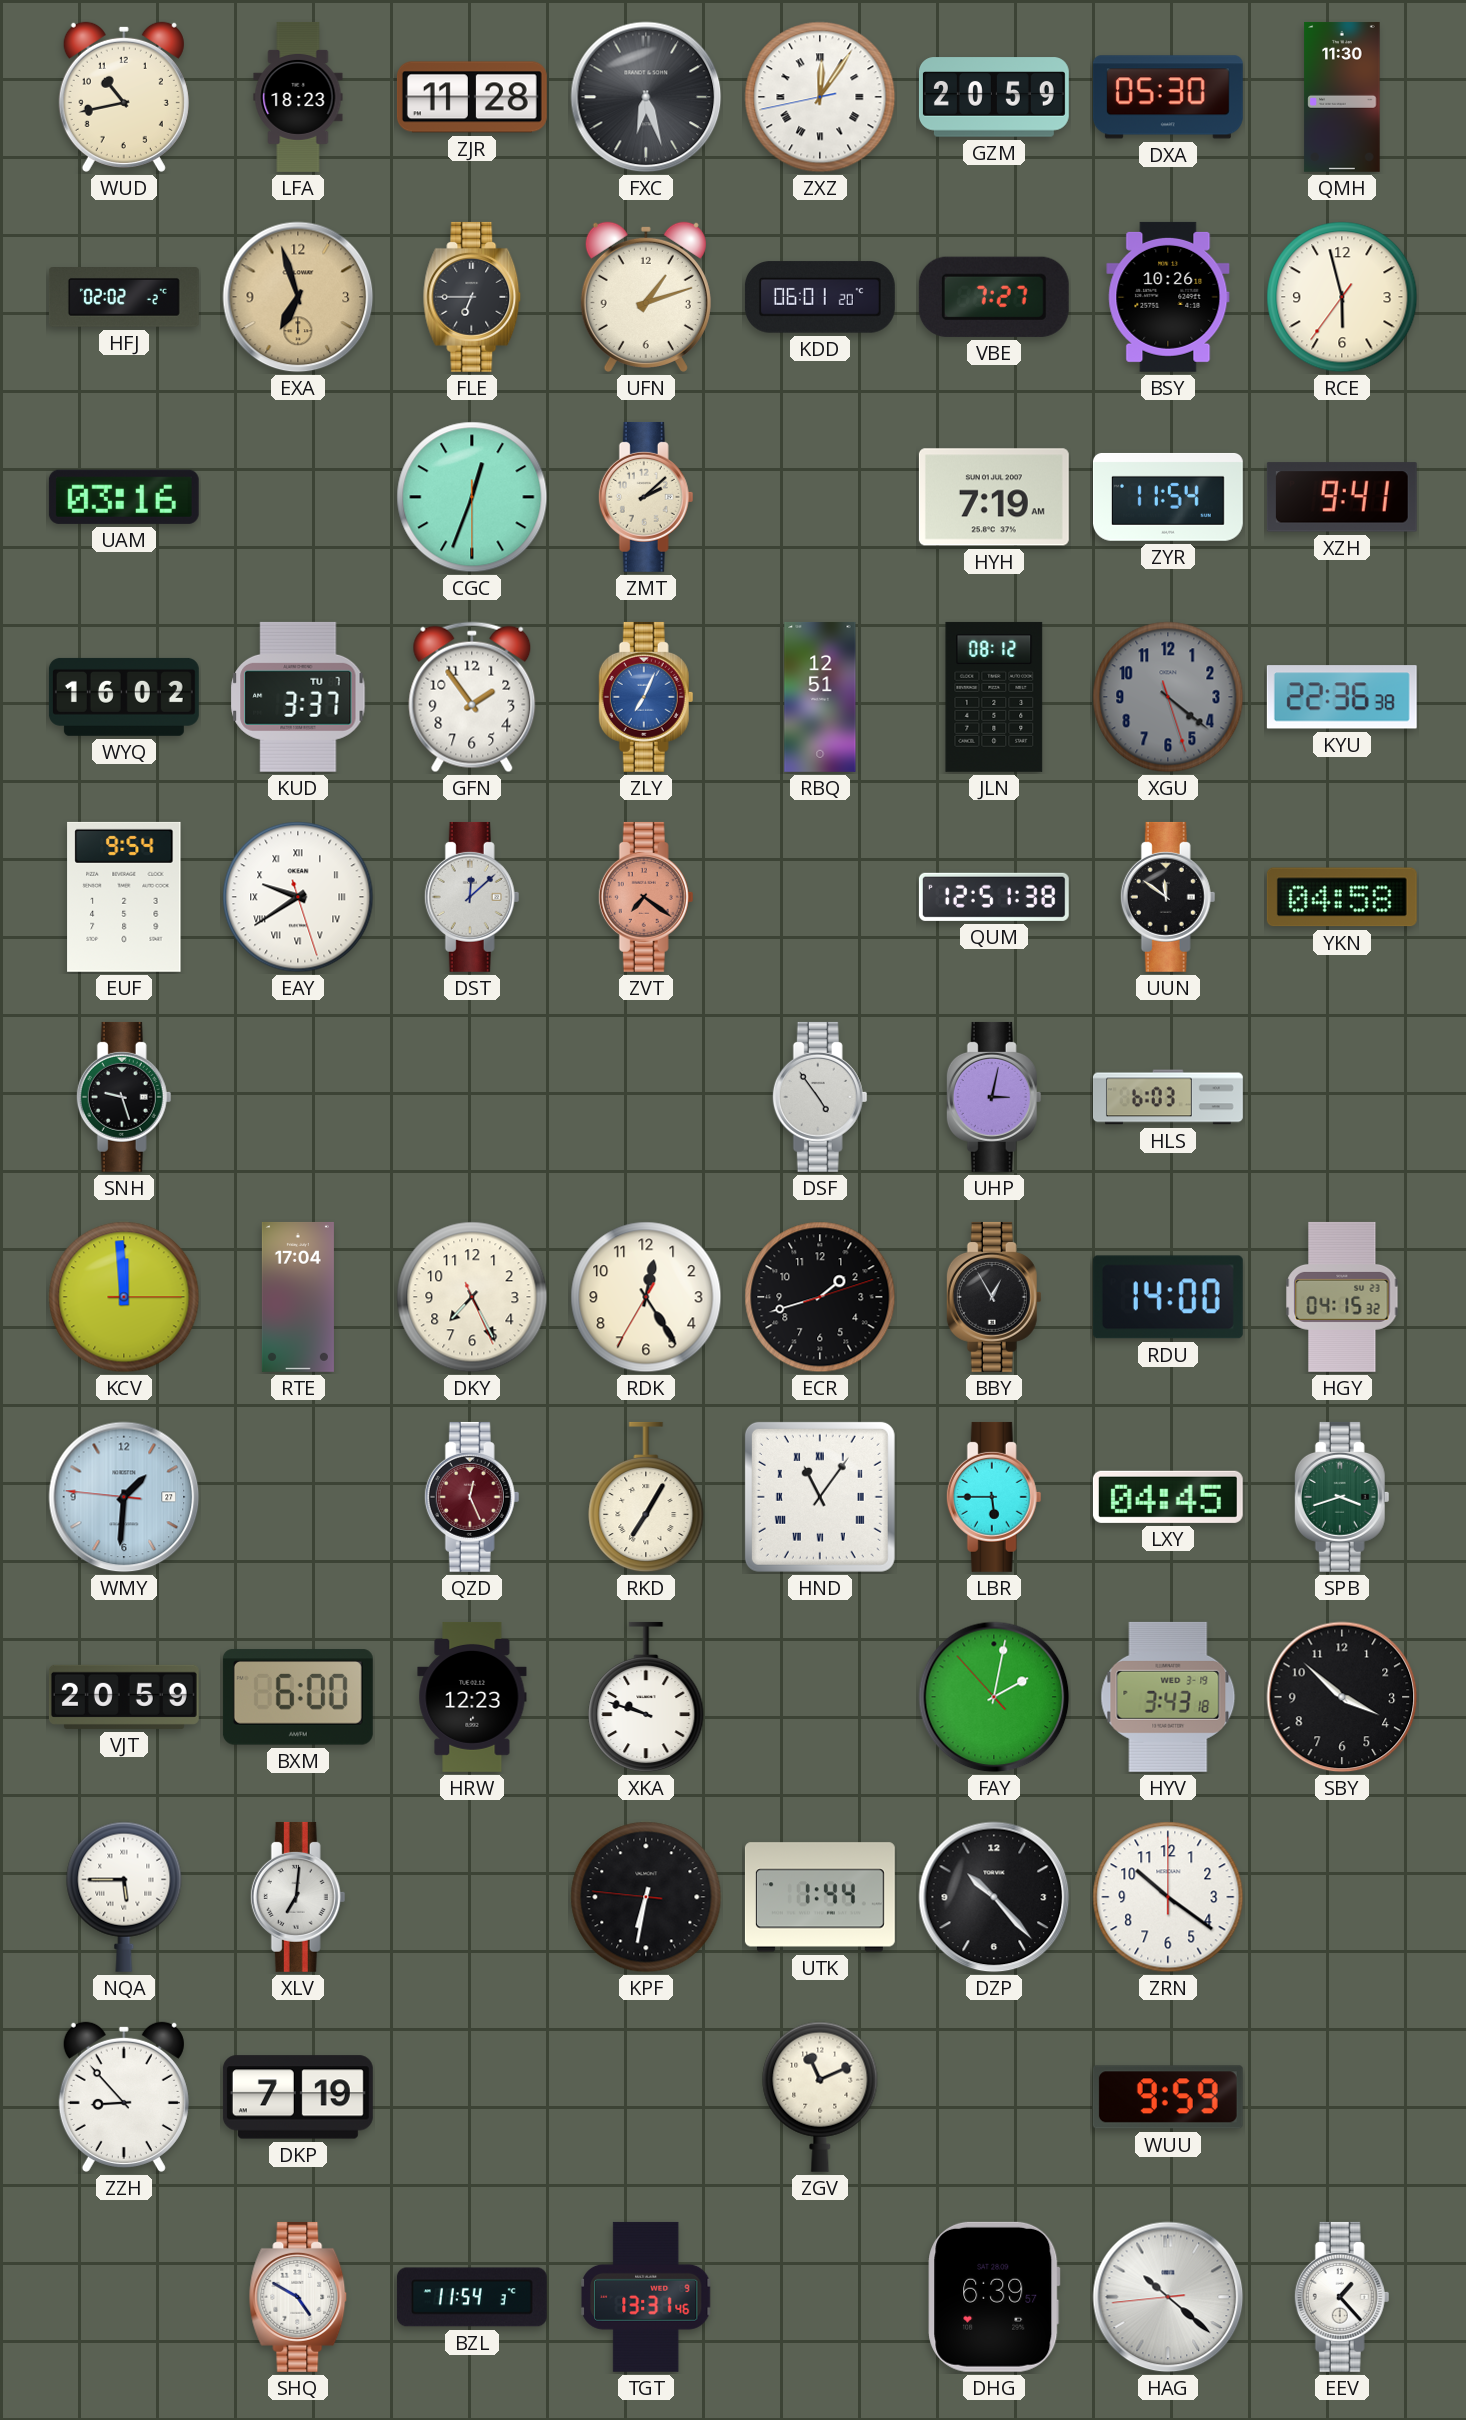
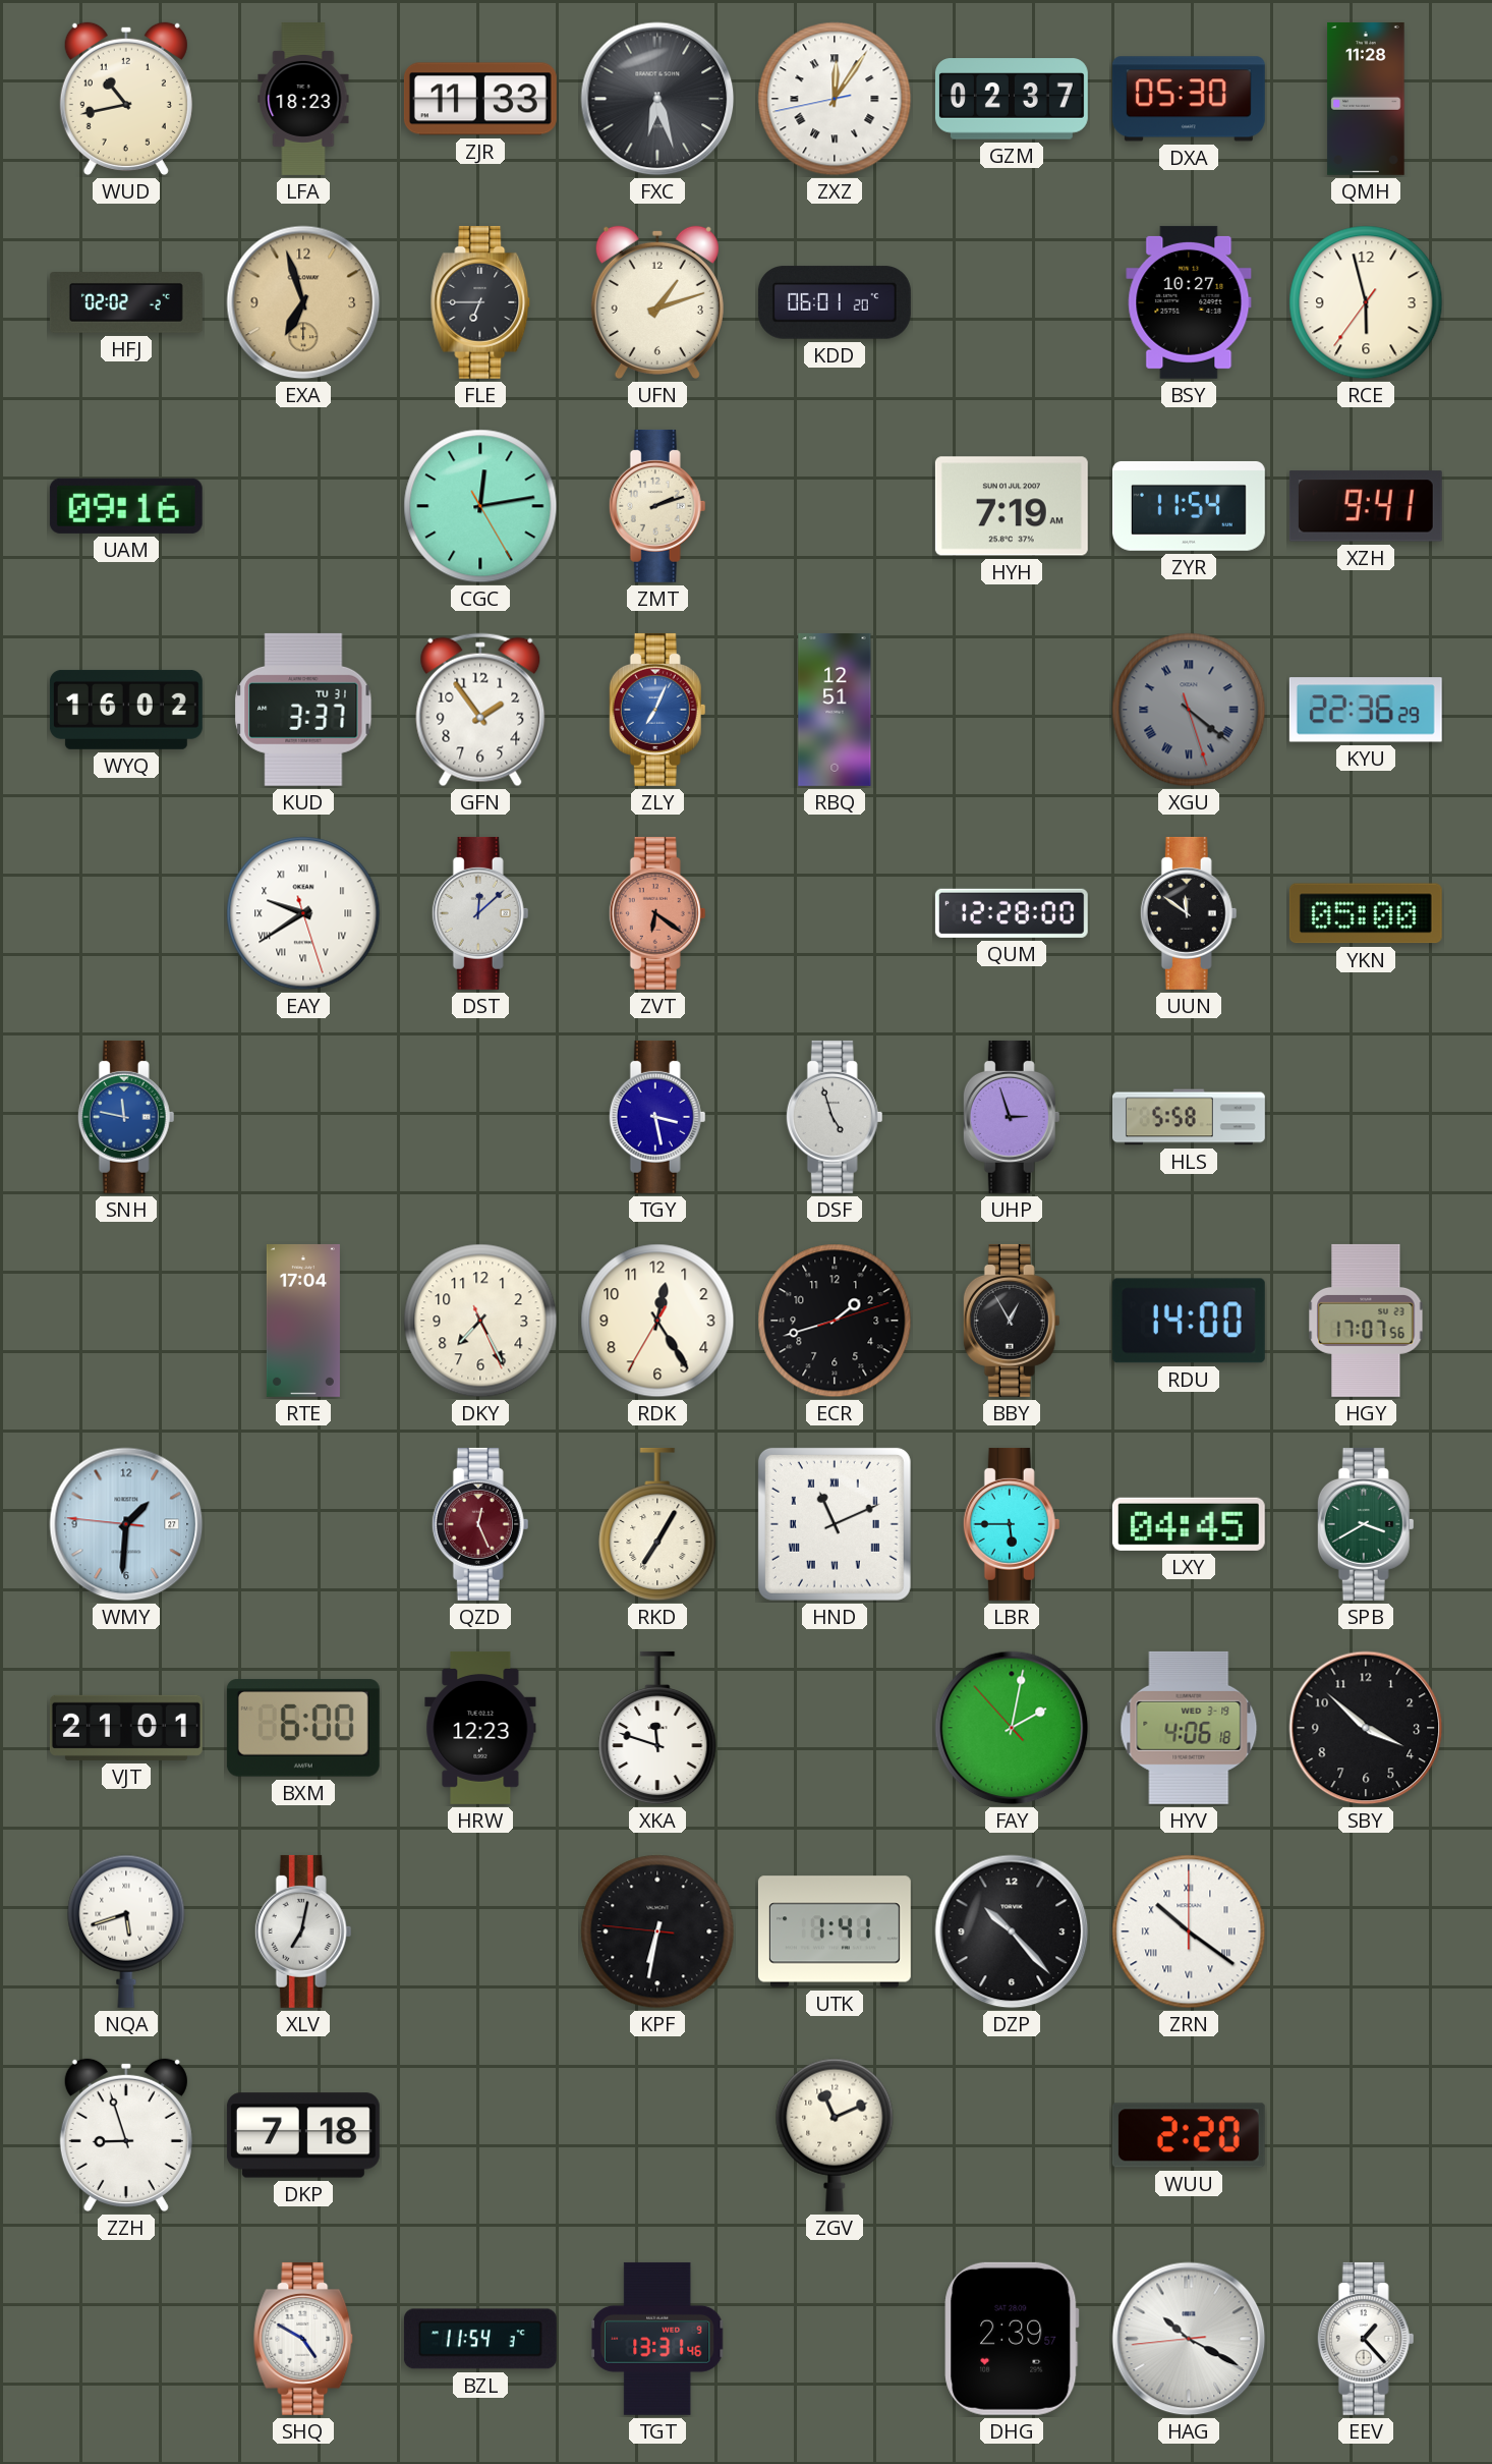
ZJR: 11:28 -> 11:33
GZM: 20:59 -> 02:37
QMH: 11:30 -> 11:28
VBE: 7:27 -> none
BSY: 10:26 -> 10:27
UAM: 03:16 -> 09:16
CGC: 12:33 -> 12:13
ZMT: 2:08 -> 2:12
KUD date: TU 7 -> TU 31
JLN: 08:12 -> none
XGU numerals: Arabic -> Roman
KYU: 22:36:38 -> 22:36:29
EUF: 9:54 -> none
ZVT: 7:21 -> 6:21
QUM: 12:51 -> 12:28
YKN: 04:58 -> 05:00
SNH: 9:27 -> 11:47
SNH dial: black -> blue
TGY: none -> 3:28
DSF: 4:54 -> 4:57
UHP: 3:02 -> 2:57
HLS: 6:03 -> 5:58
KCV: 11:59 -> none
HGY: 04:15 -> 17:07
HND: 11:06 -> 11:11
SPB: 3:42 -> 3:40
VJT: 20:59 -> 21:01
XKA: 9:48 -> 11:48
HYV: 3:43 -> 4:06
NQA: 5:45 -> 5:42
XLV: 7:01 -> 7:02
UTK: 1:44 -> 1:41
ZRN numerals: Arabic -> Roman
ZZH: 8:53 -> 8:57
DKP: 7:19 -> 7:18
WUU: 9:59 -> 2:20
DHG: 6:39 -> 2:39
HAG: 10:21 -> 10:19
